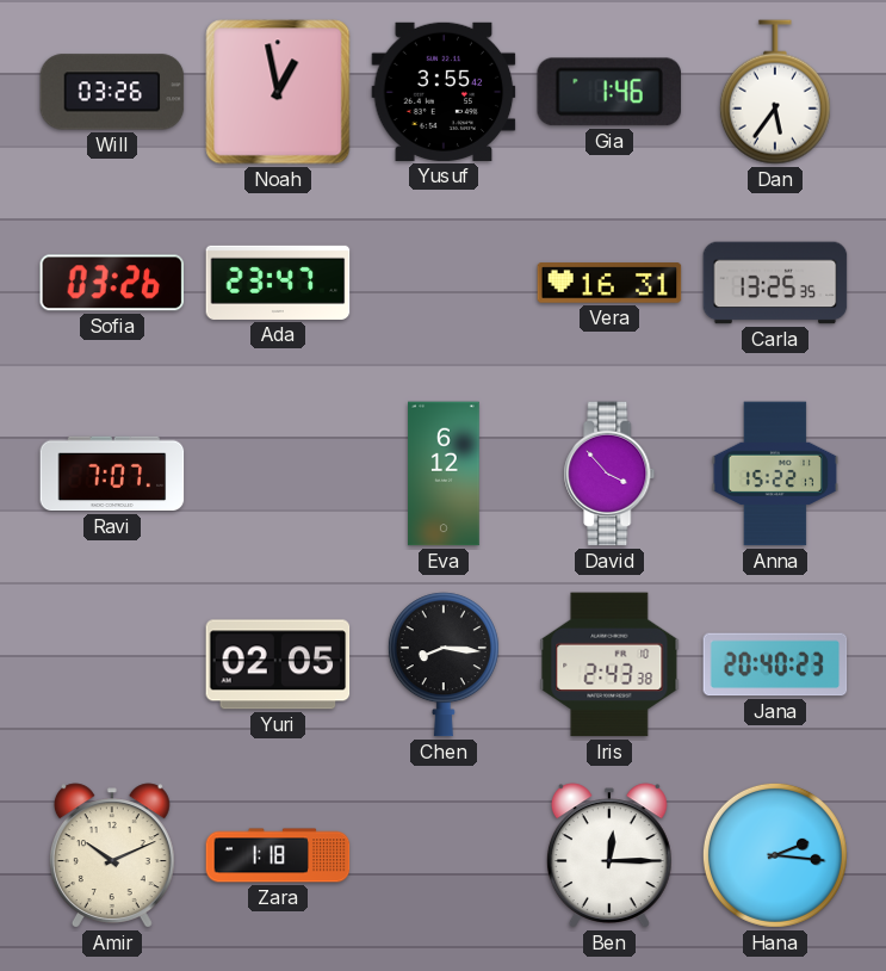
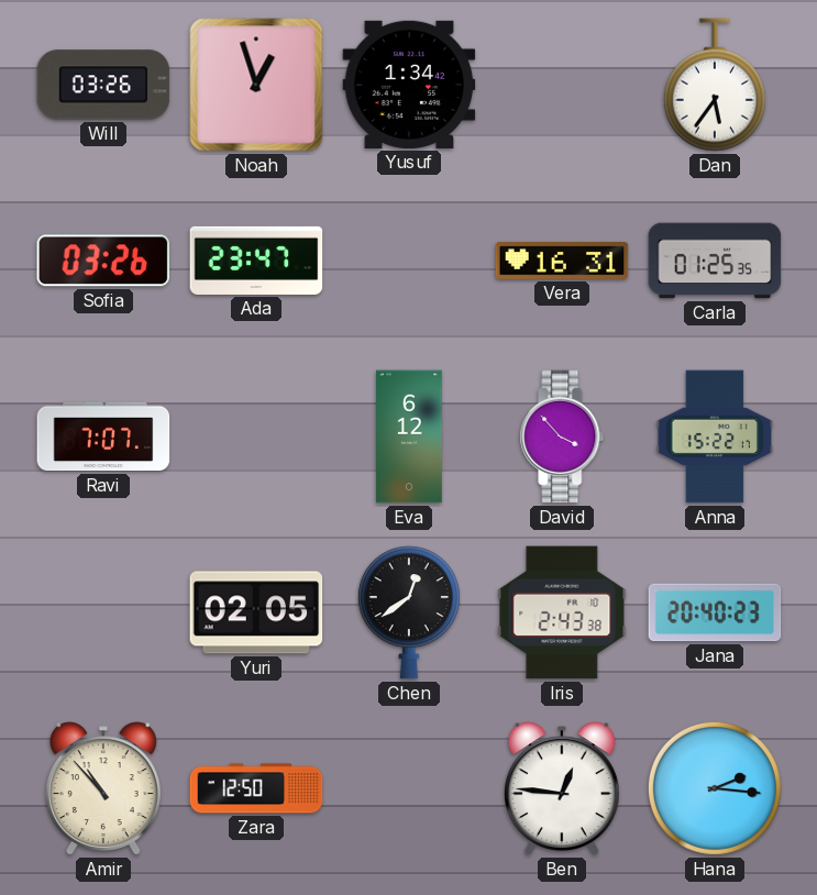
Noah: 12:58 -> 12:57
Yusuf: 3:55 -> 1:34
Gia: 1:46 -> none
Carla: 13:25 -> 01:25
Chen: 8:16 -> 12:39
Amir: 10:11 -> 10:53
Zara: 1:18 -> 12:50
Ben: 12:15 -> 12:46
